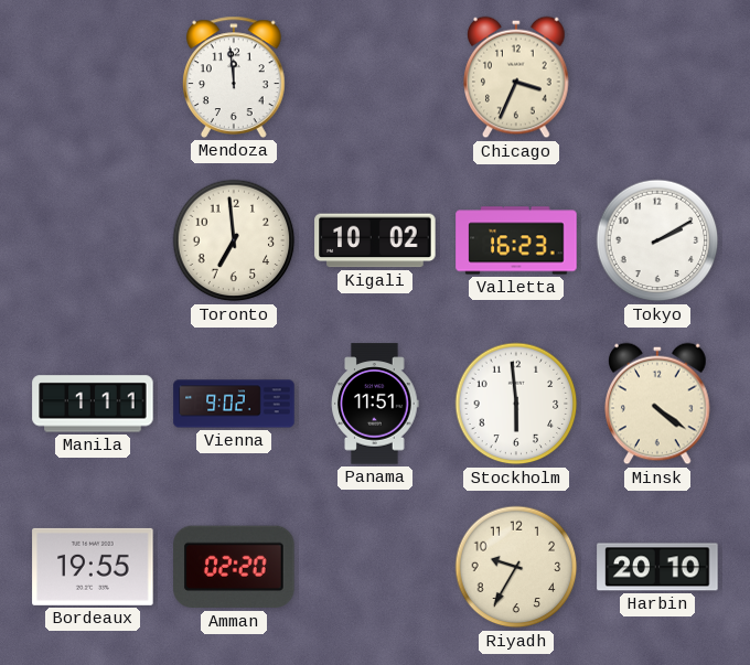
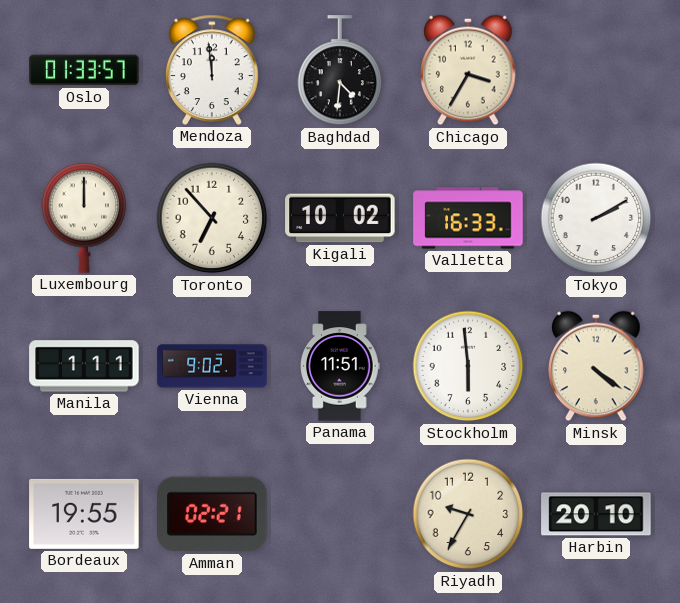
Oslo: none -> 01:33
Baghdad: none -> 4:31
Chicago: 3:34 -> 3:35
Luxembourg: none -> 12:00
Toronto: 6:59 -> 6:53
Valletta: 16:23 -> 16:33
Amman: 02:20 -> 02:21
